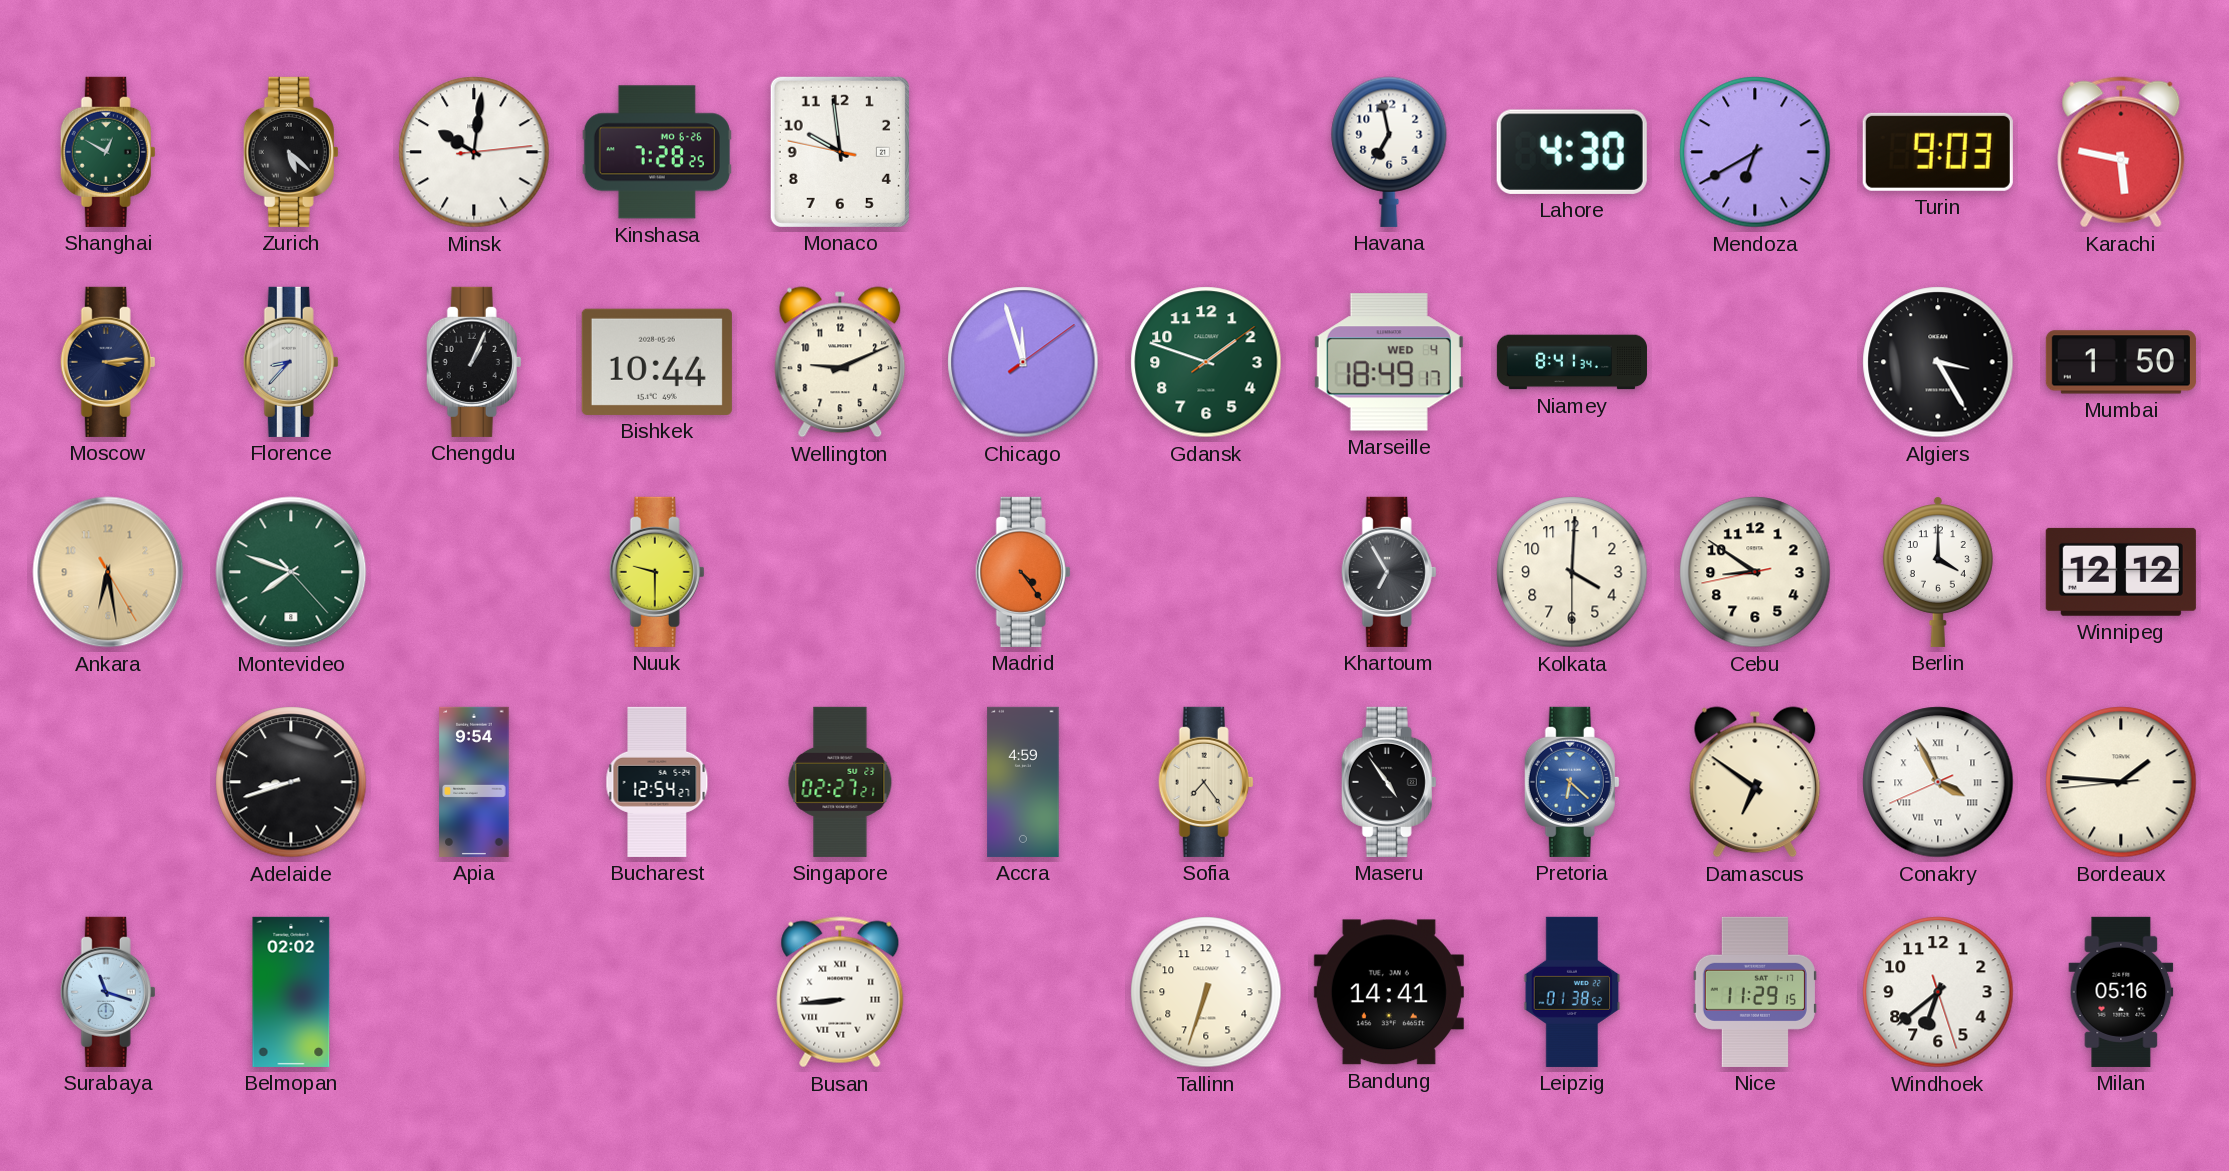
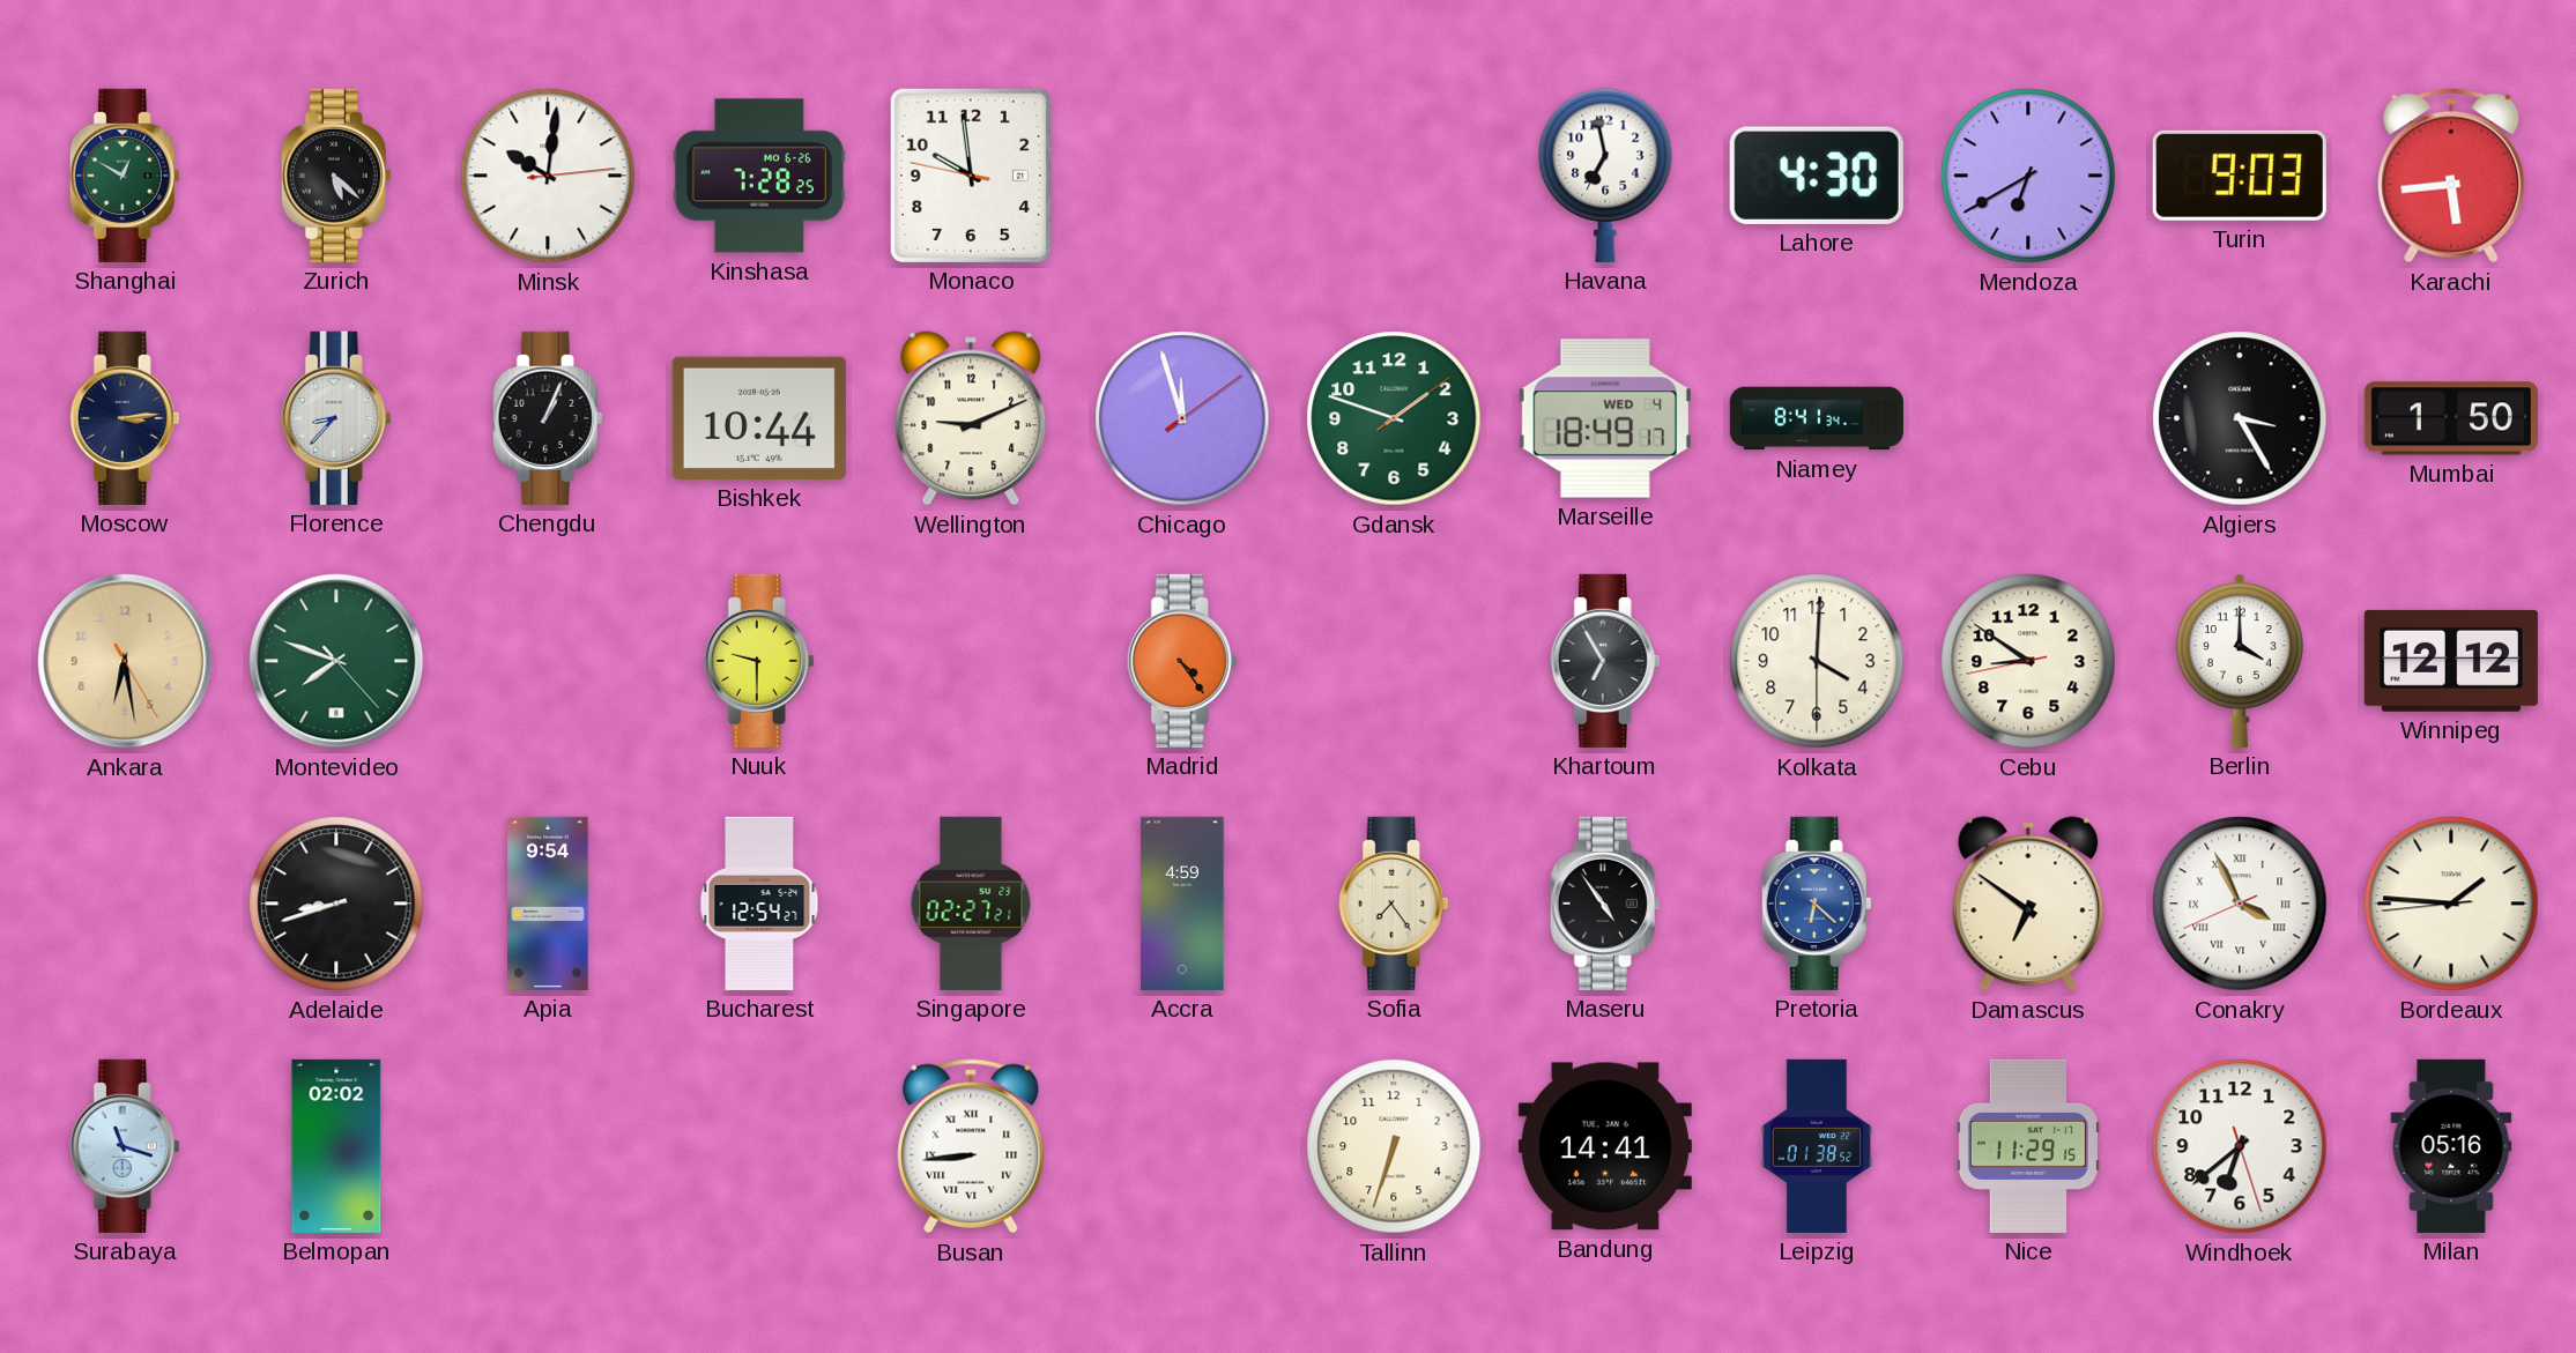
Karachi: 5:47 -> 5:44
